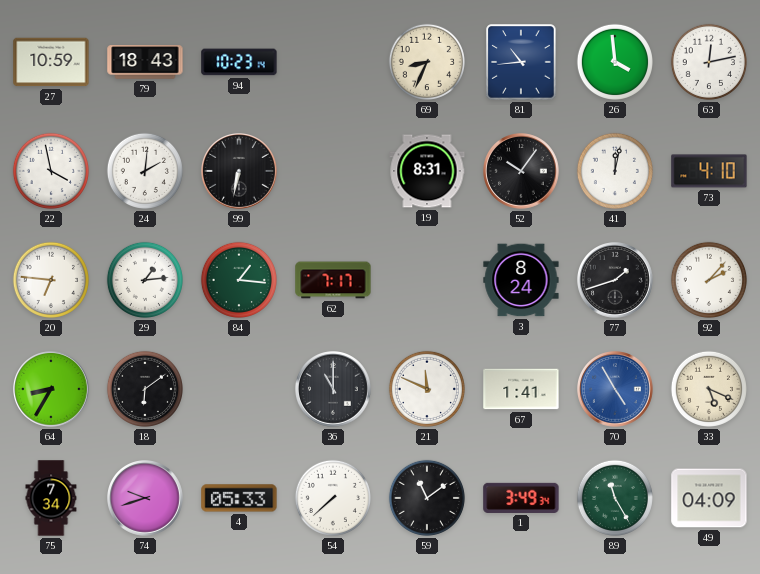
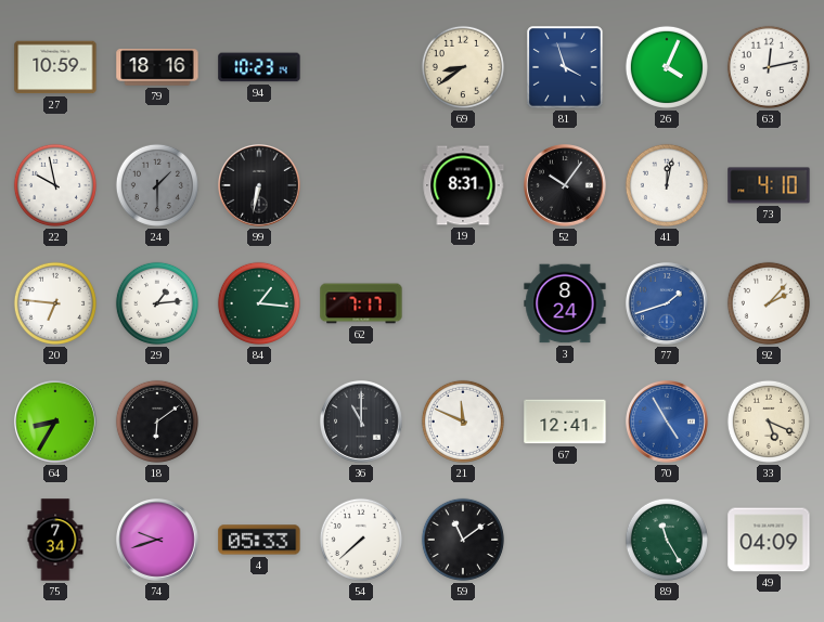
79: 18:43 -> 18:16
69: 8:34 -> 8:39
81: 10:44 -> 3:57
26: 3:59 -> 4:04
22: 3:58 -> 9:58
24: 2:01 -> 1:30
24 dial: white -> grey
77 dial: black -> blue
67: 1:41 -> 12:41
1: 3:49 -> none
